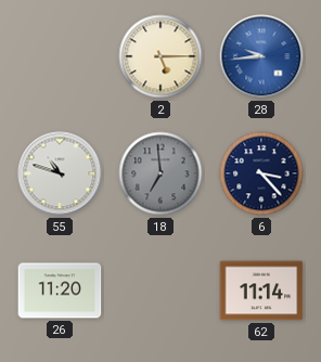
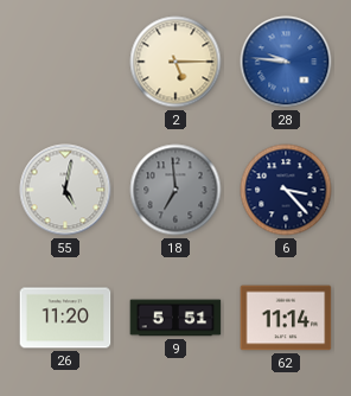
28: 9:44 -> 9:46
55: 10:48 -> 5:02
9: none -> 5:51
